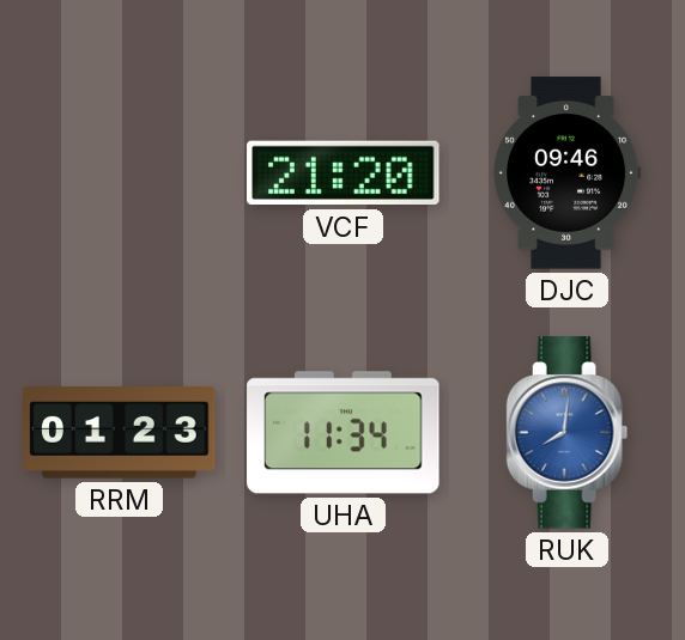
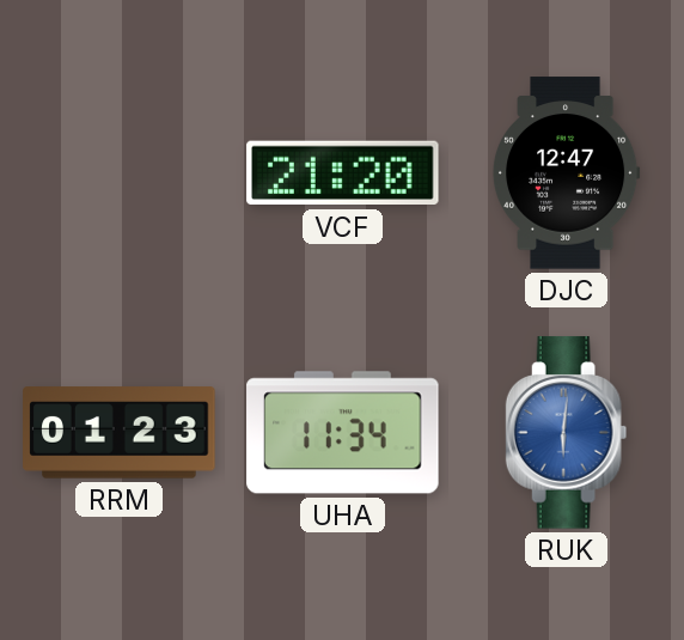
DJC: 09:46 -> 12:47
RUK: 8:01 -> 6:01
